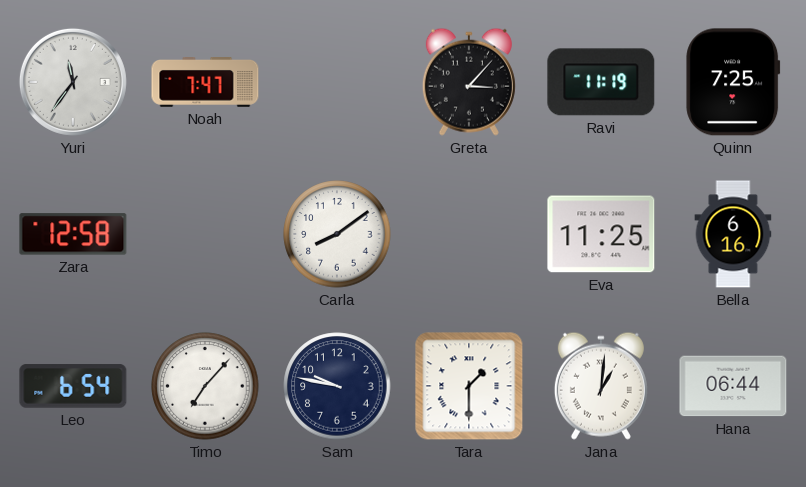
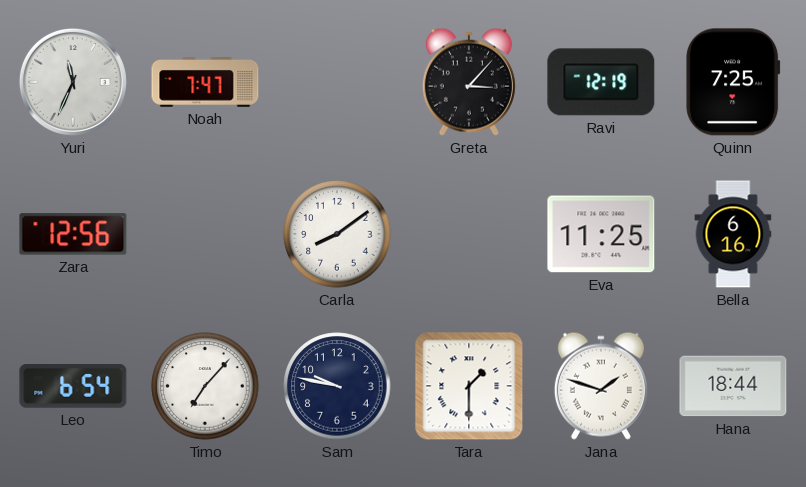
Yuri: 11:36 -> 11:34
Ravi: 11:19 -> 12:19
Zara: 12:58 -> 12:56
Jana: 1:01 -> 1:48
Hana: 06:44 -> 18:44
